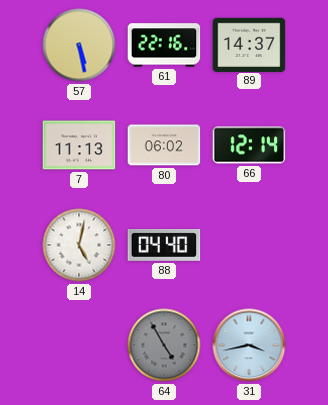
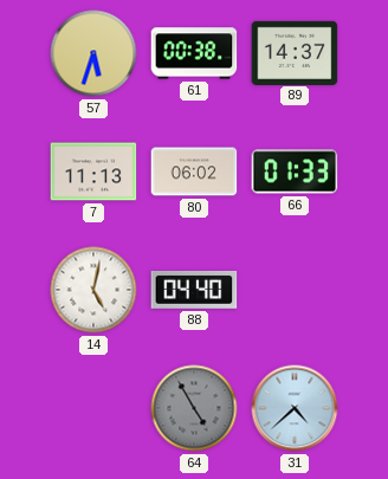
57: 5:28 -> 5:33
61: 22:16 -> 00:38
66: 12:14 -> 01:33
31: 3:43 -> 4:38
